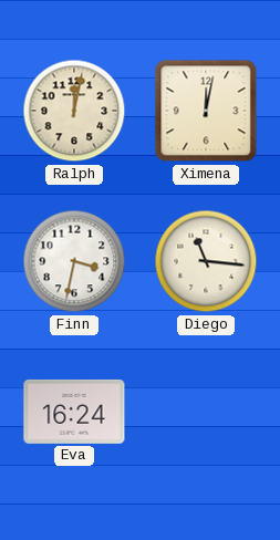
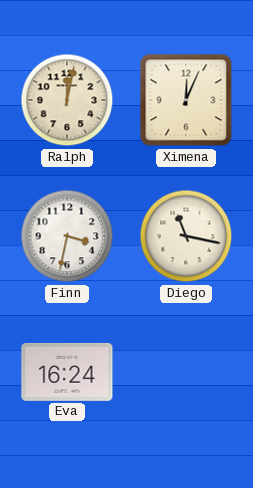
Ximena: 12:02 -> 12:04
Diego: 11:16 -> 11:17
